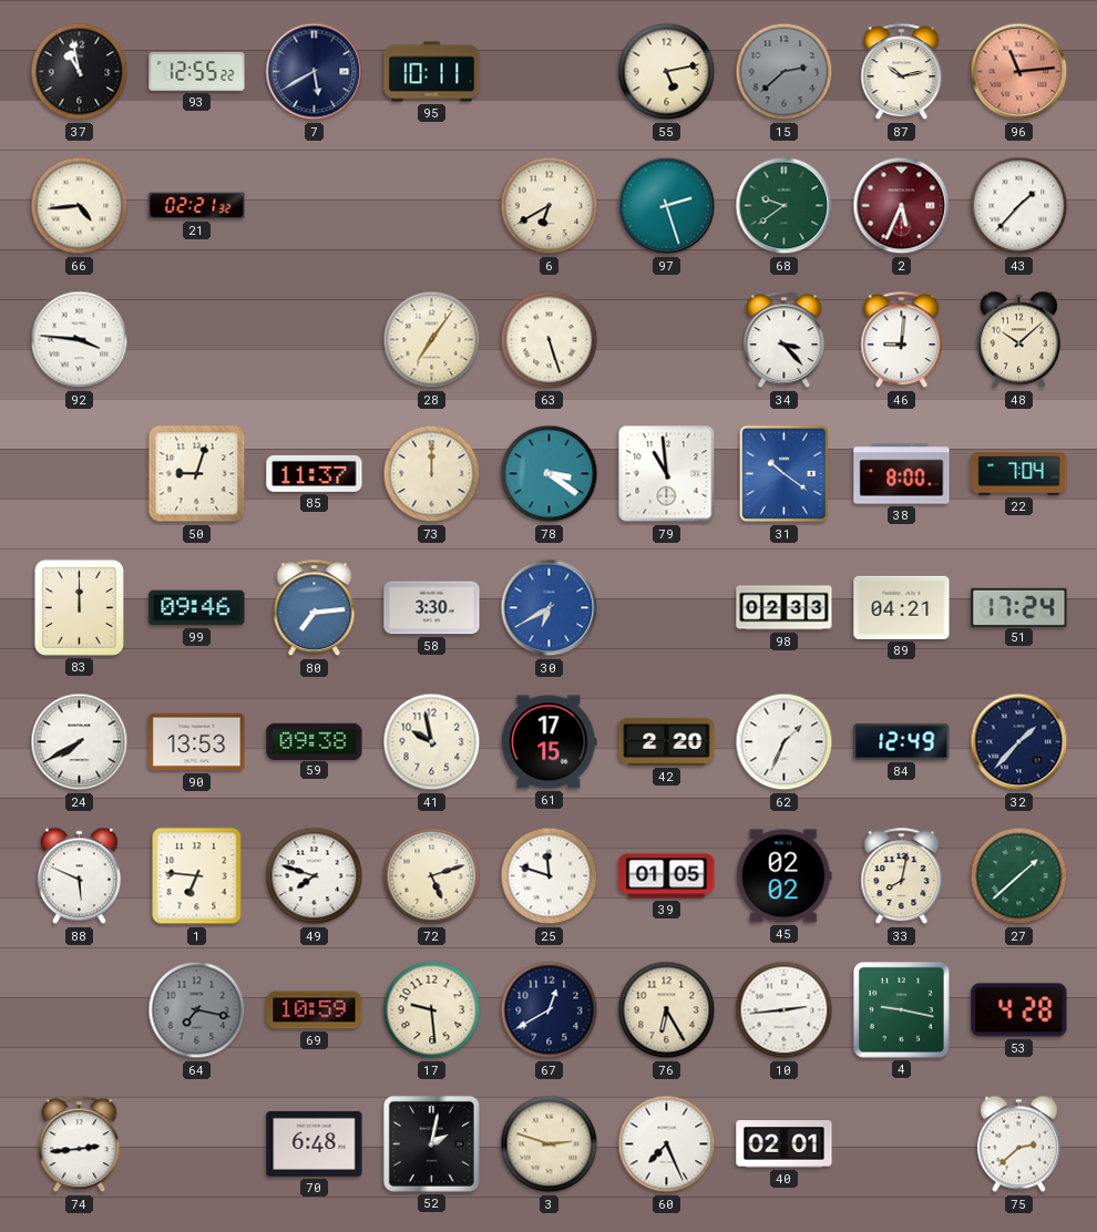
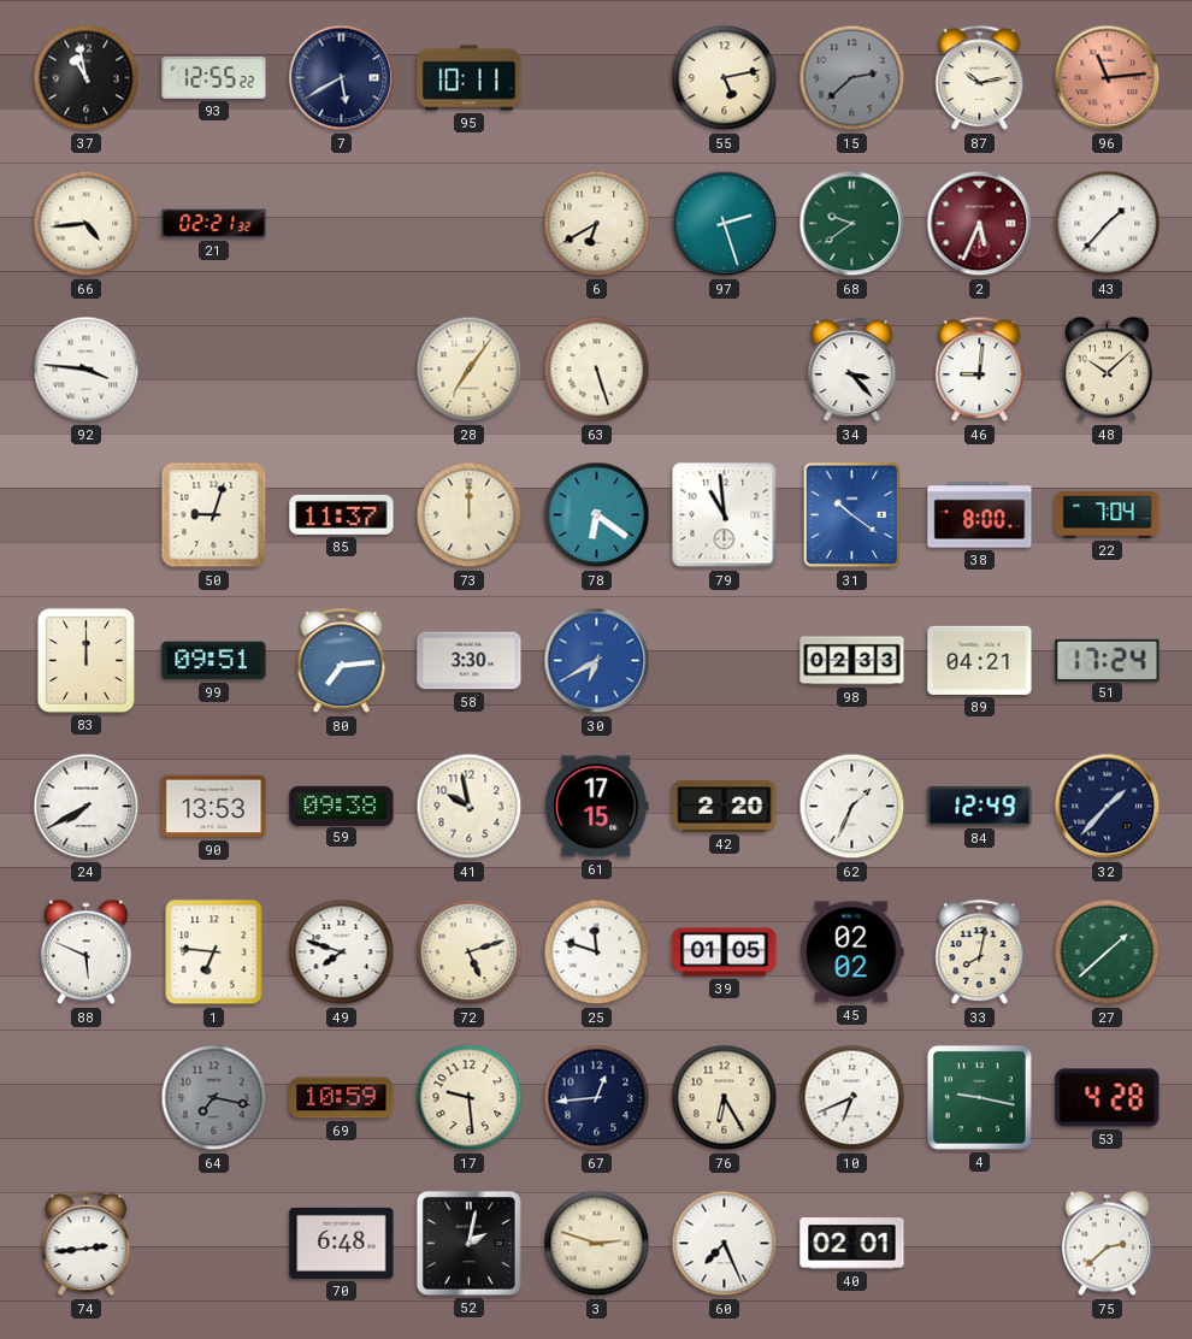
78: 3:21 -> 6:21
99: 09:46 -> 09:51
67: 12:40 -> 12:44
10: 2:44 -> 6:41
